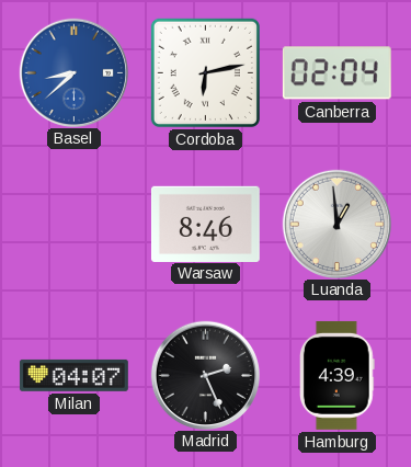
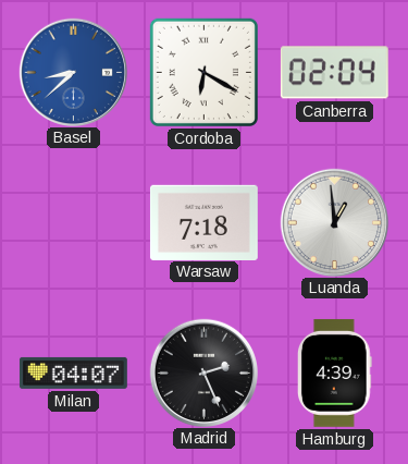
Cordoba: 6:13 -> 6:20
Warsaw: 8:46 -> 7:18
